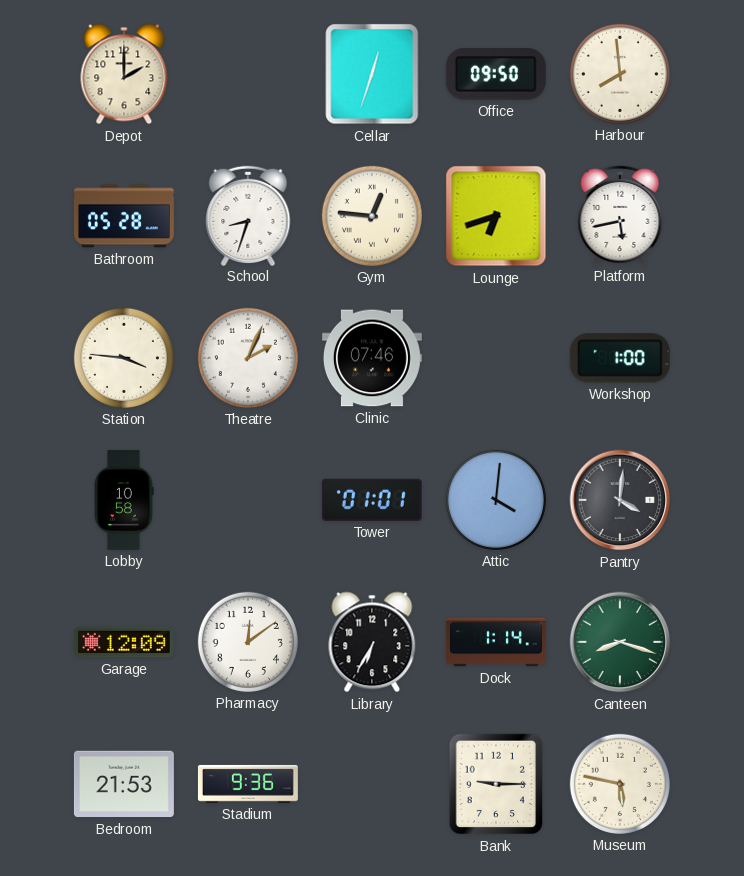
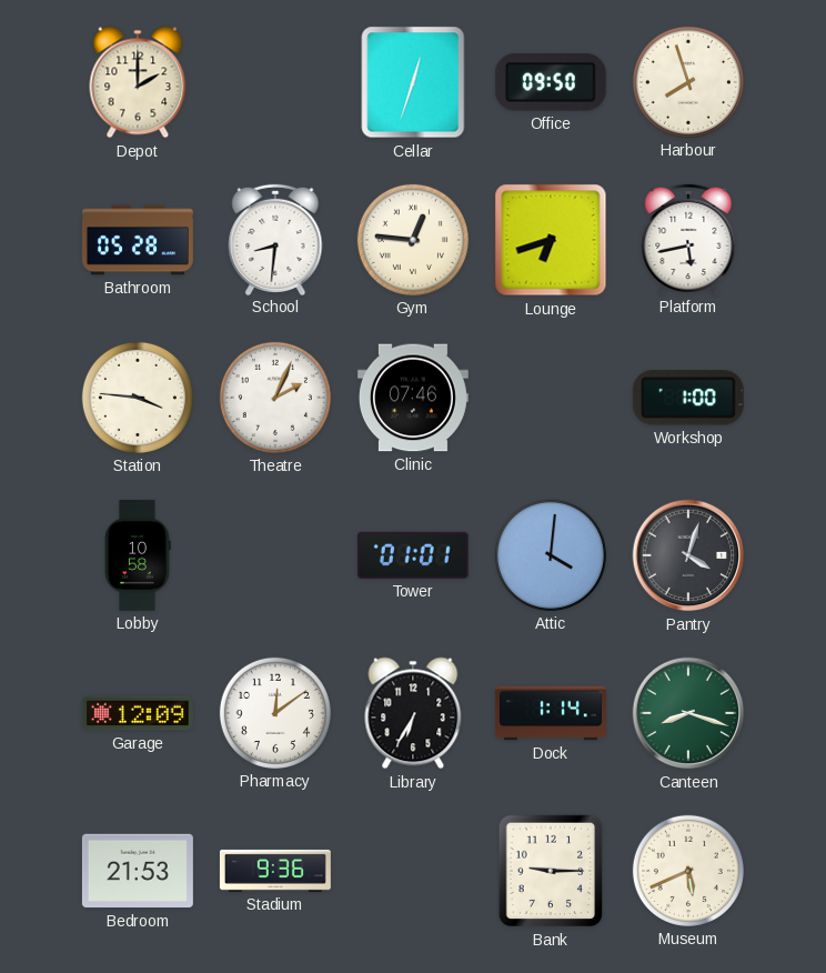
Harbour: 7:59 -> 7:57
School: 8:33 -> 8:31
Pantry: 4:01 -> 4:03
Museum: 5:47 -> 5:41
